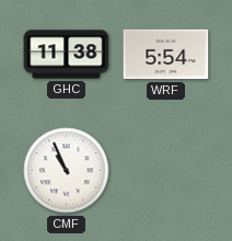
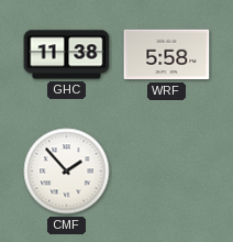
WRF: 5:54 -> 5:58
CMF: 10:56 -> 1:53
